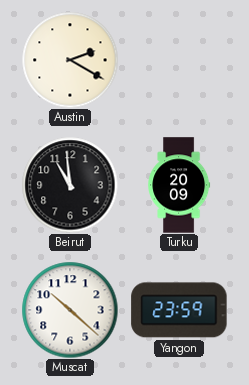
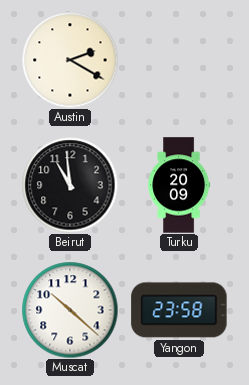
Yangon: 23:59 -> 23:58
